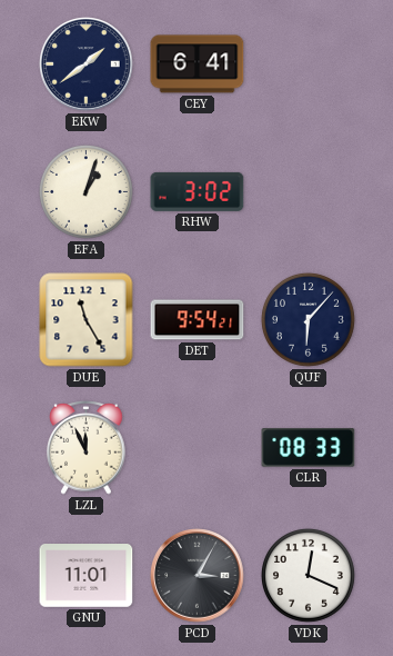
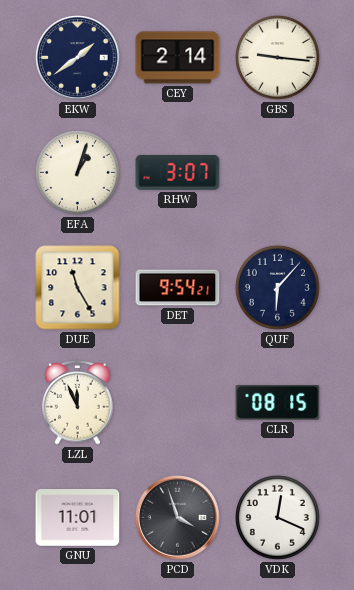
CEY: 6:41 -> 2:14
GBS: none -> 9:16
RHW: 3:02 -> 3:07
CLR: 08:33 -> 08:15
PCD: 3:05 -> 3:57
